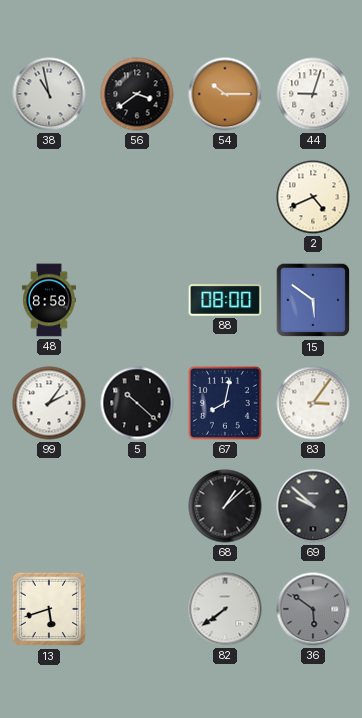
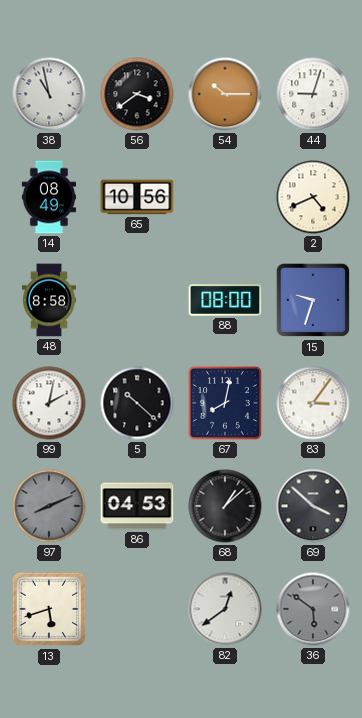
14: none -> 08:49
65: none -> 10:56
15: 5:51 -> 9:33
99: 2:06 -> 2:02
97: none -> 8:11
86: none -> 04:53
69: 9:52 -> 3:52
82: 7:39 -> 12:39
